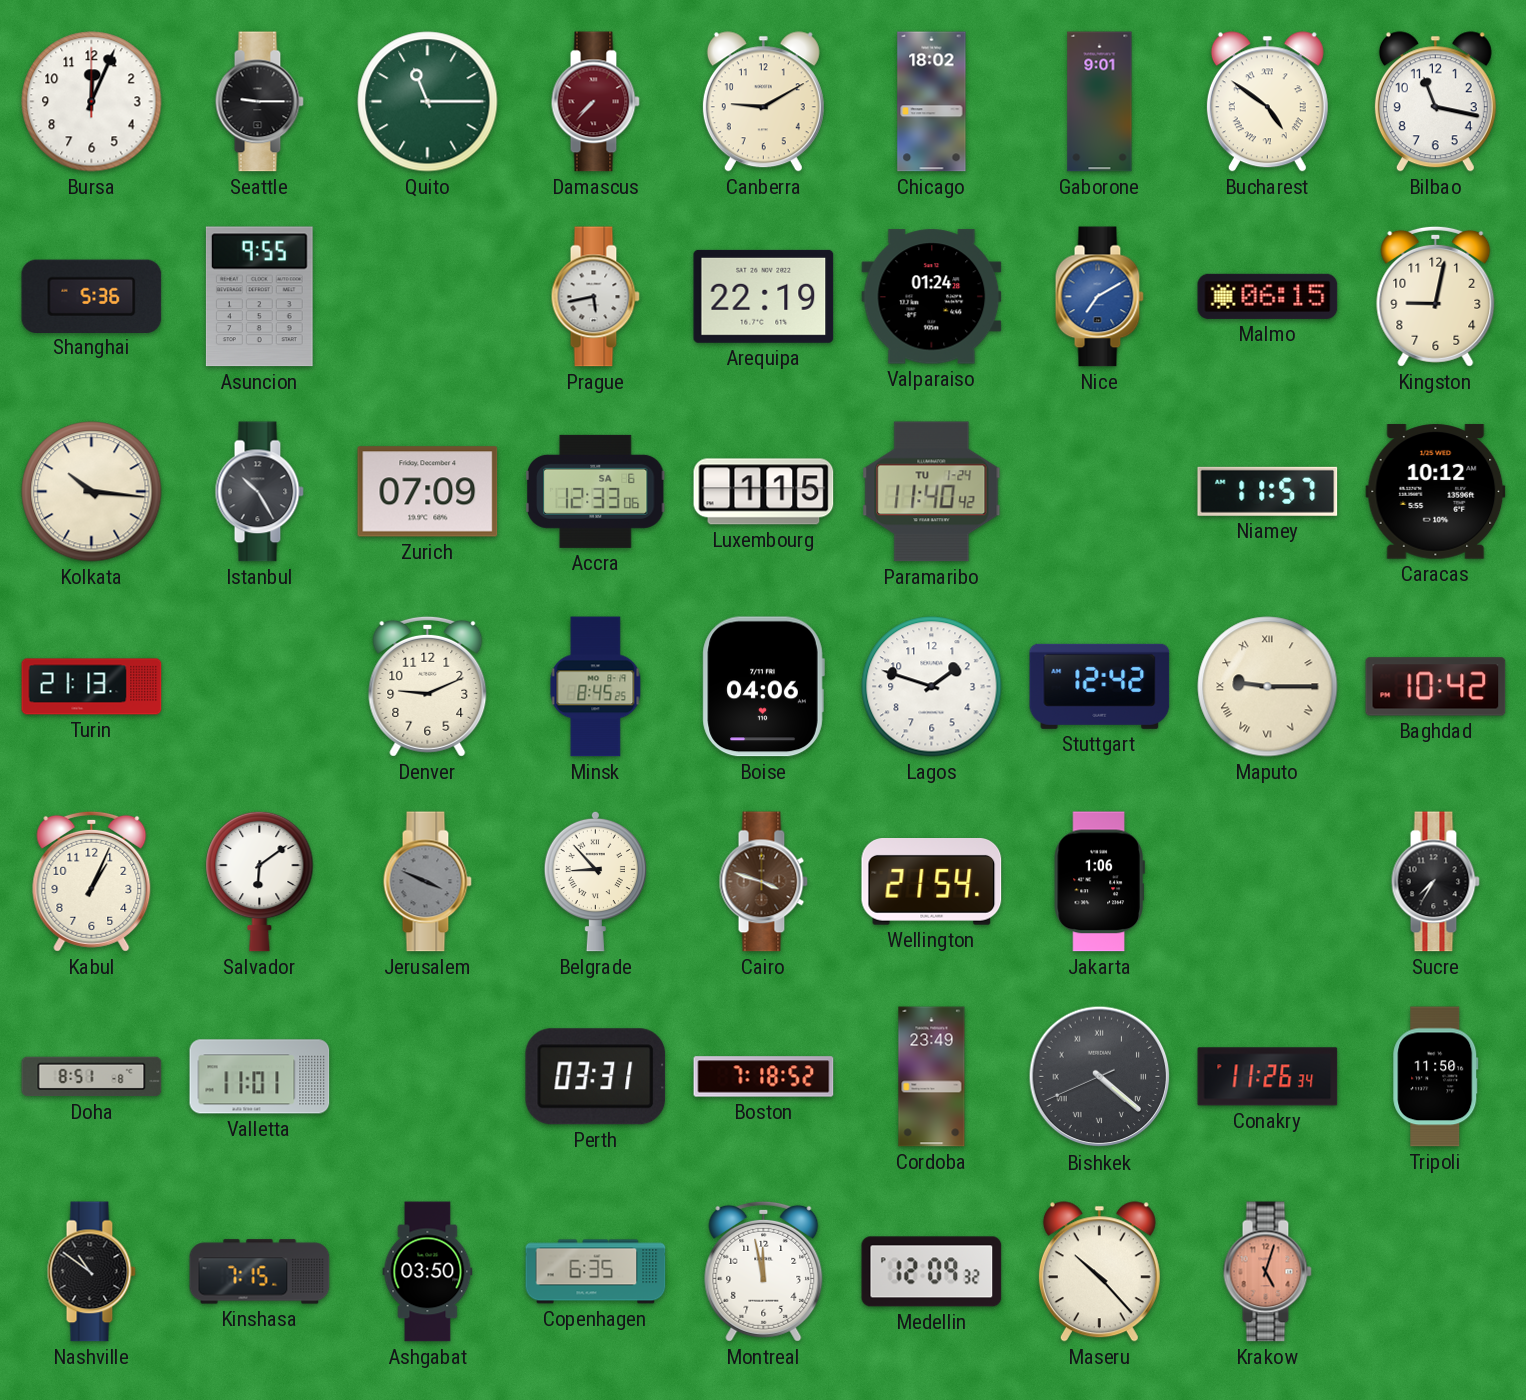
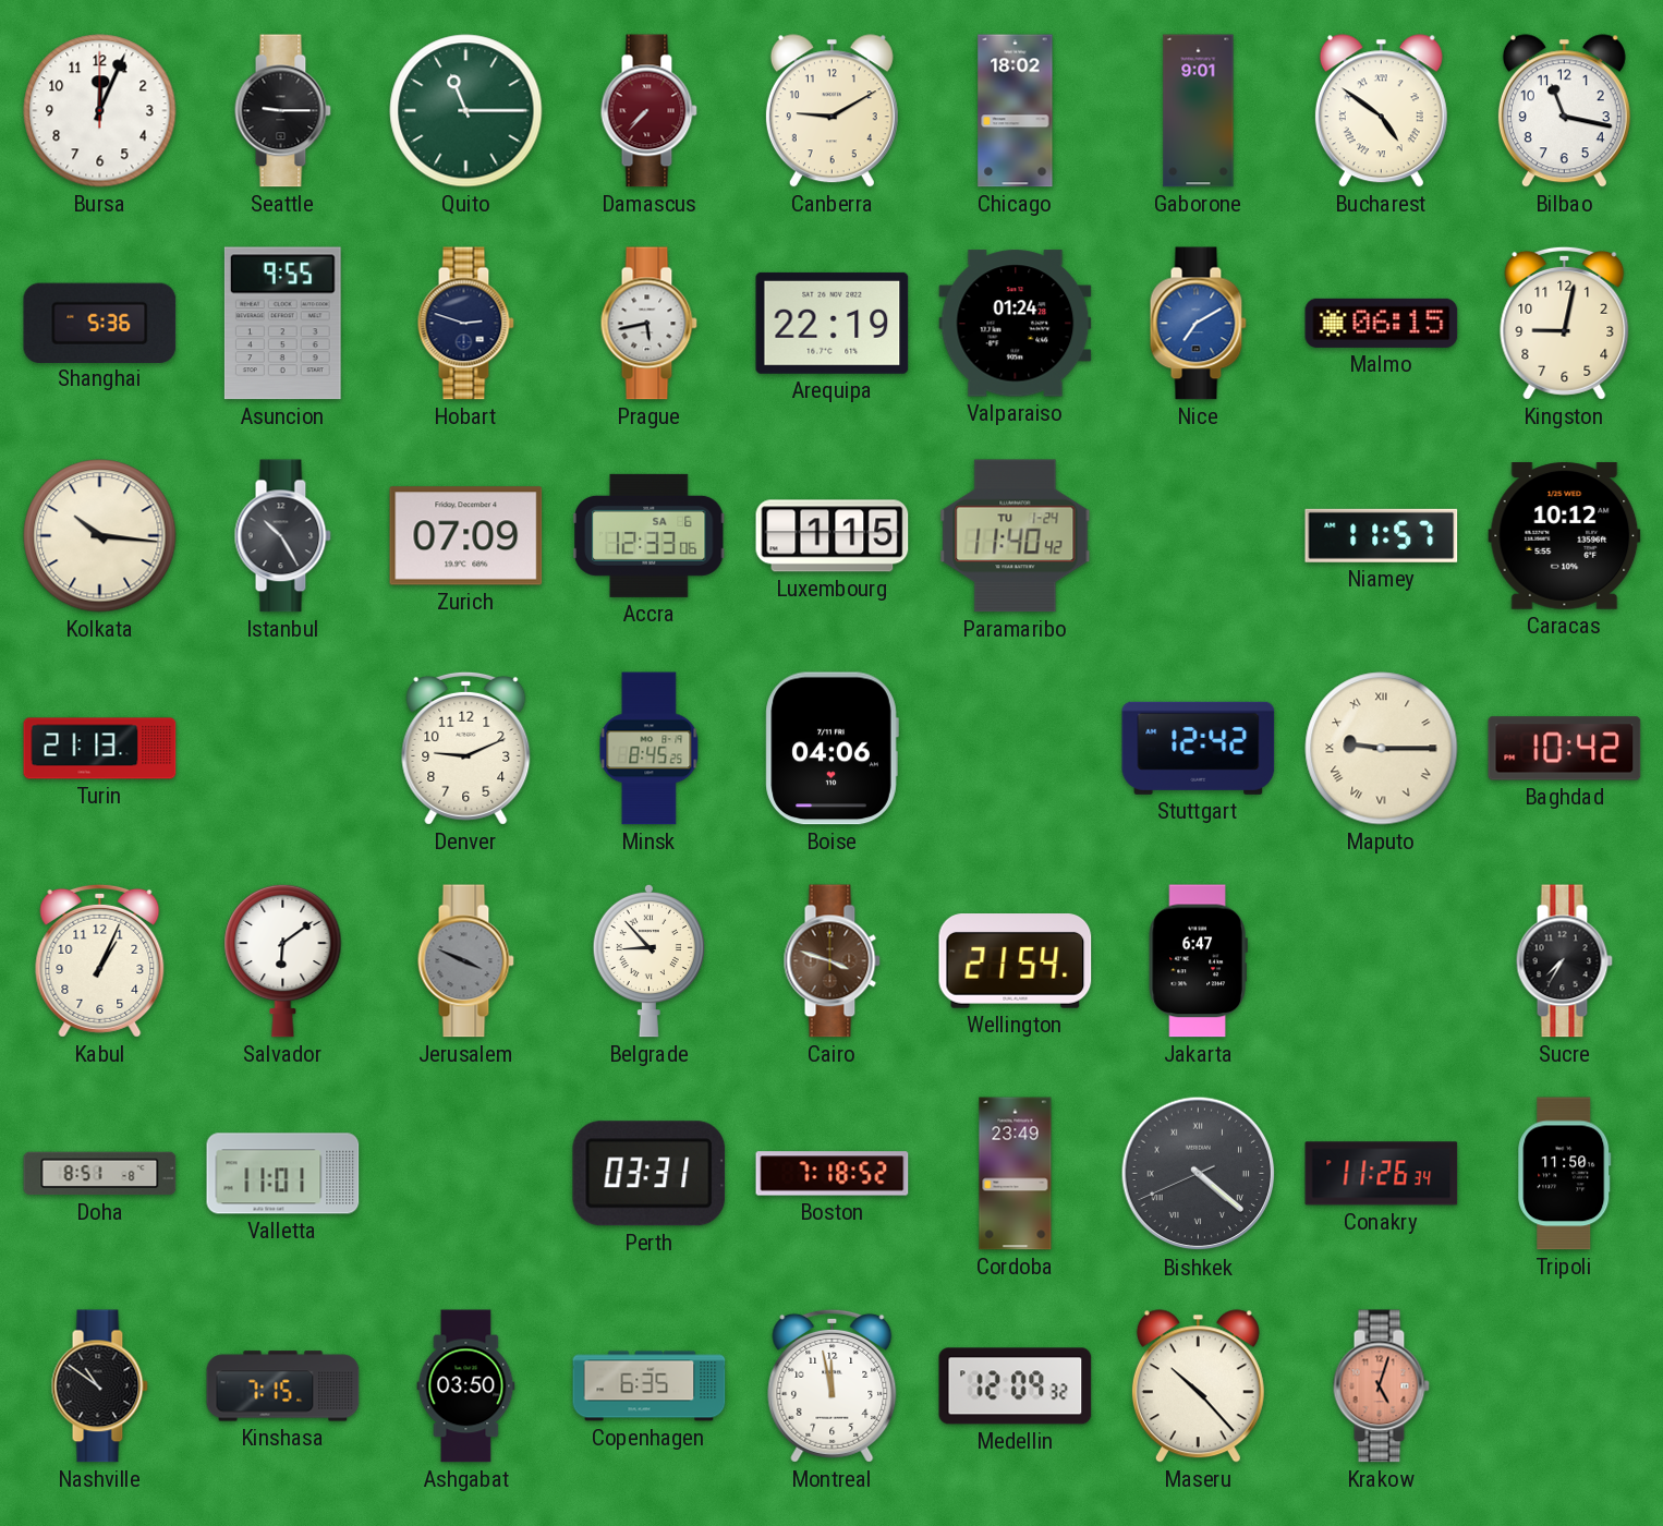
Hobart: none -> 2:48
Lagos: 1:48 -> none
Jakarta: 1:06 -> 6:47
